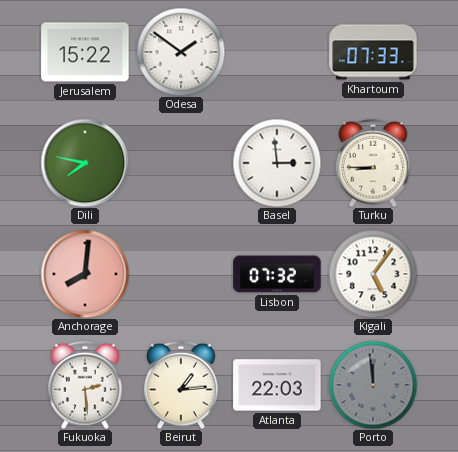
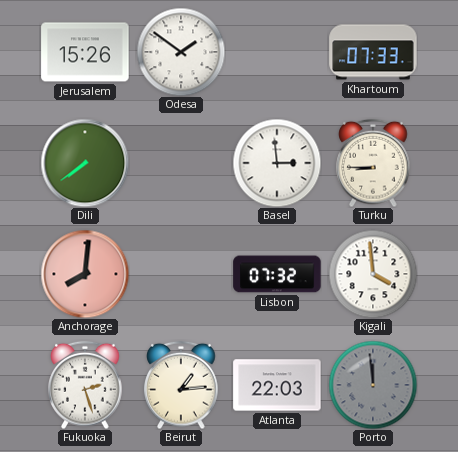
Jerusalem: 15:22 -> 15:26
Dili: 7:47 -> 7:39
Kigali: 5:06 -> 3:59
Fukuoka: 2:29 -> 2:27
